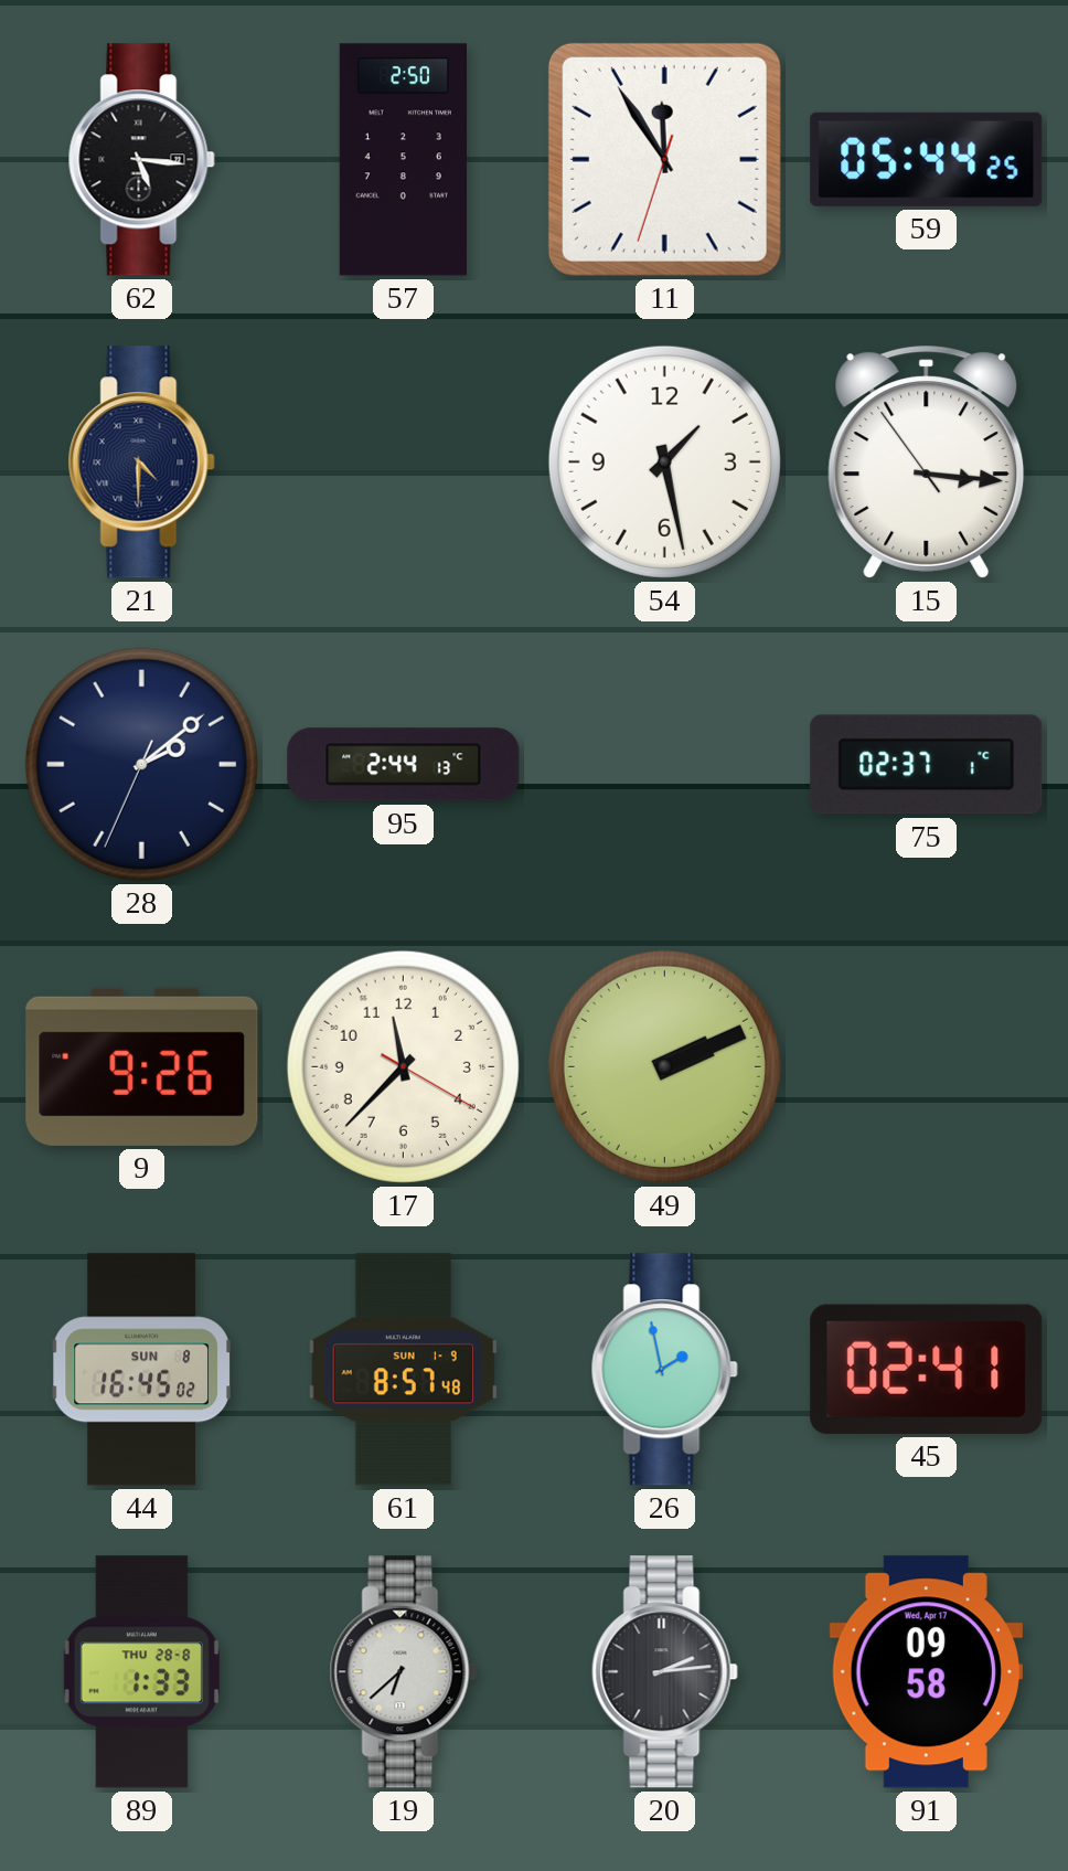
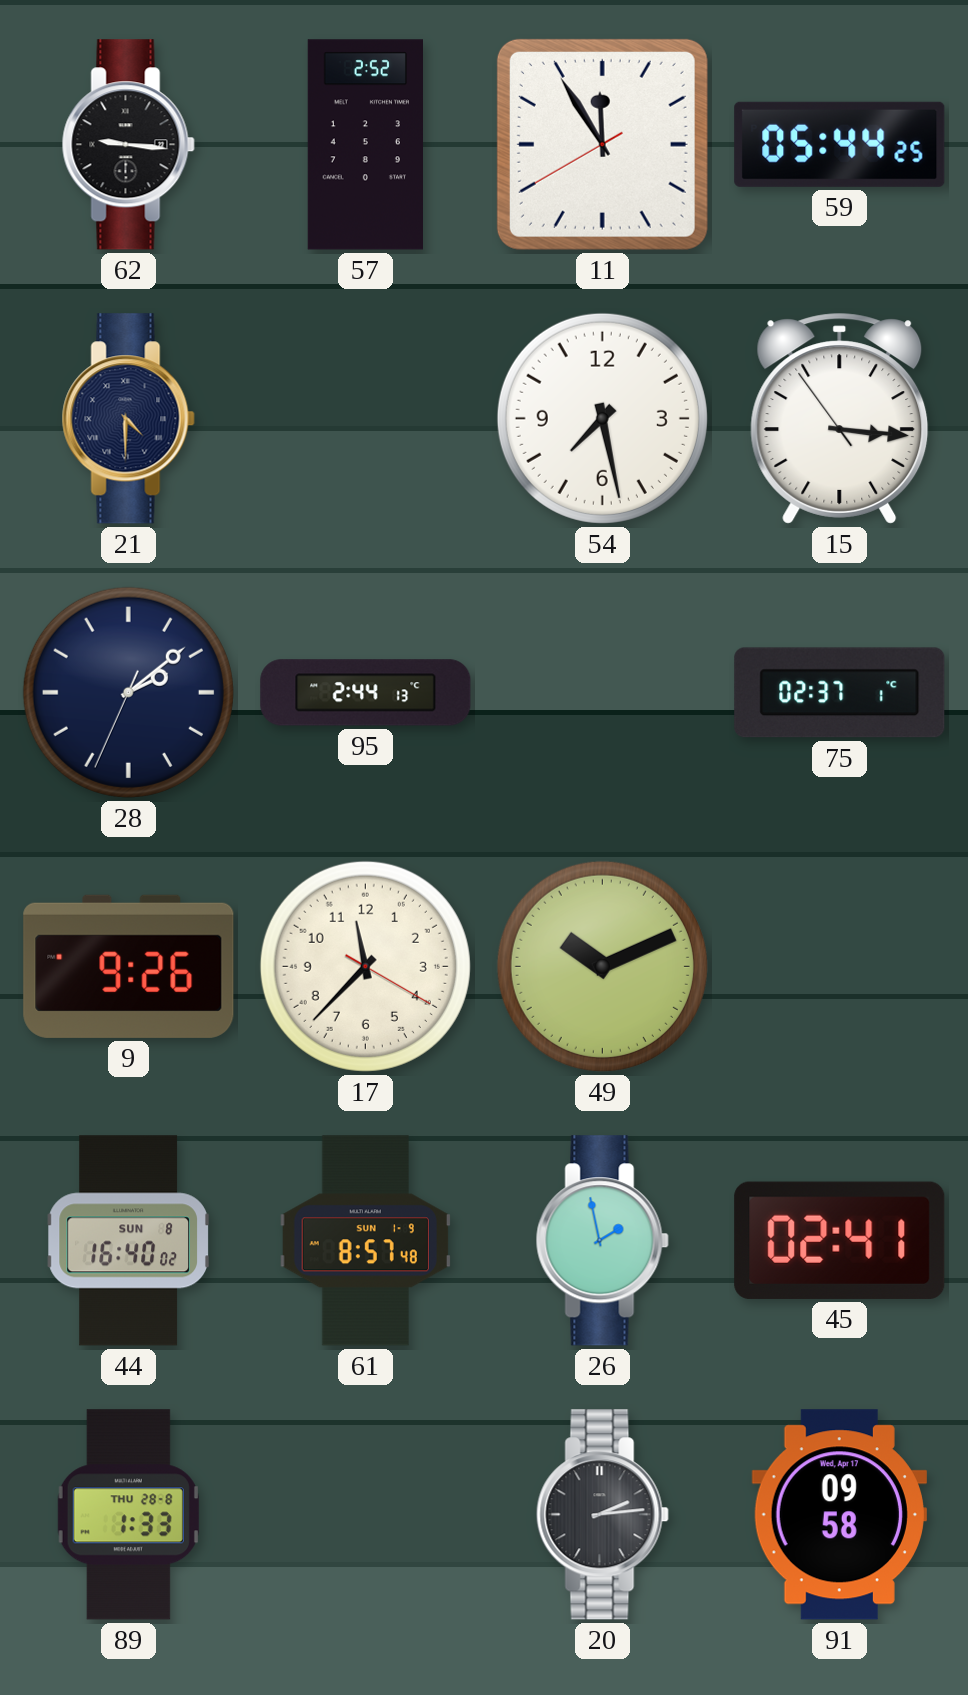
62: 5:16 -> 9:16
57: 2:50 -> 2:52
11: 11:54:33 -> 11:54:40
54: 1:28 -> 7:28
49: 2:11 -> 10:11
44: 16:45 -> 16:40
19: 6:38 -> none
